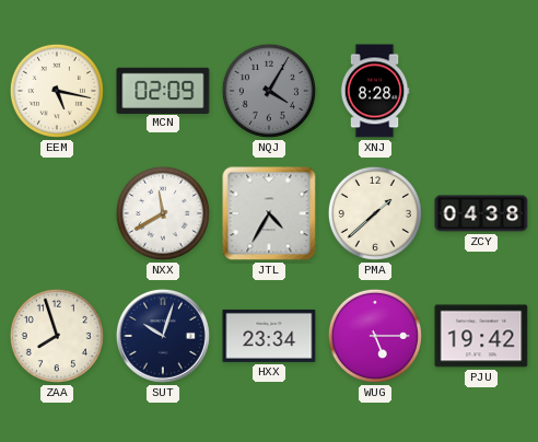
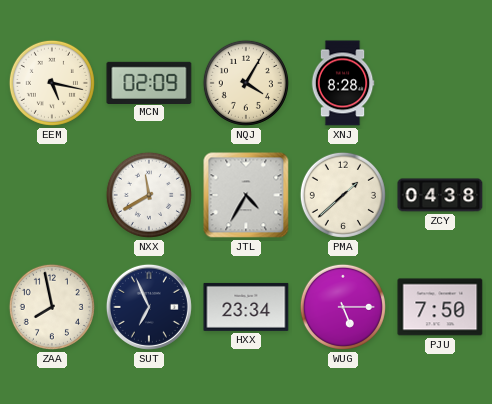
NQJ dial: grey -> cream
ZAA: 7:57 -> 7:58
SUT: 10:03 -> 6:56
PJU: 19:42 -> 7:50
